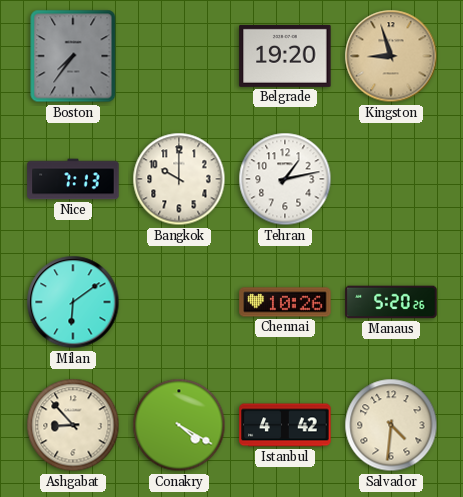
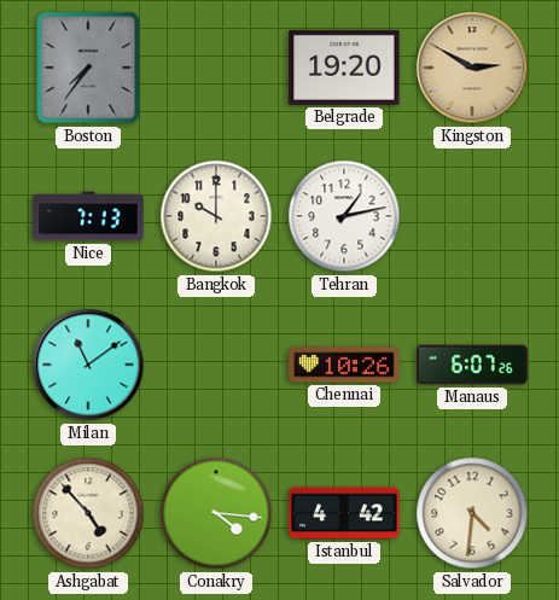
Kingston: 8:57 -> 2:50
Milan: 6:09 -> 11:09
Manaus: 5:20 -> 6:07
Ashgabat: 8:53 -> 4:53
Conakry: 4:20 -> 4:16
